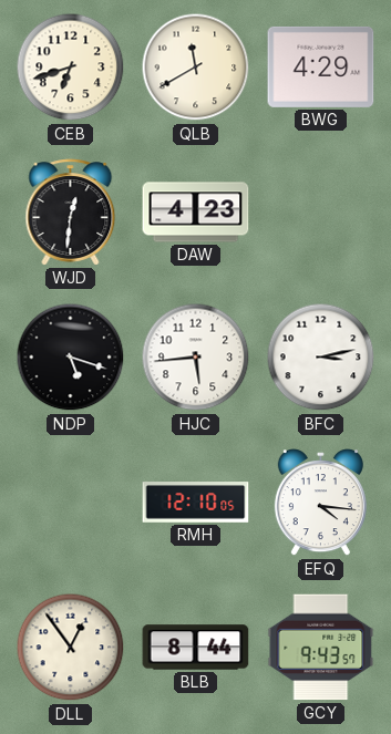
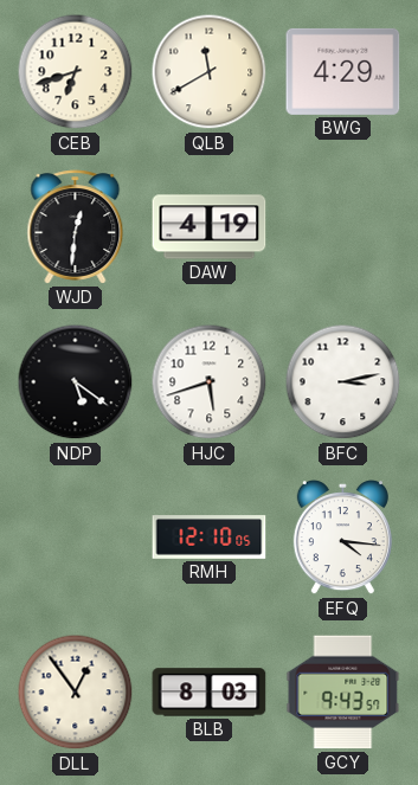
DAW: 4:23 -> 4:19
NDP: 5:18 -> 5:21
HJC: 5:44 -> 5:42
BLB: 8:44 -> 8:03
